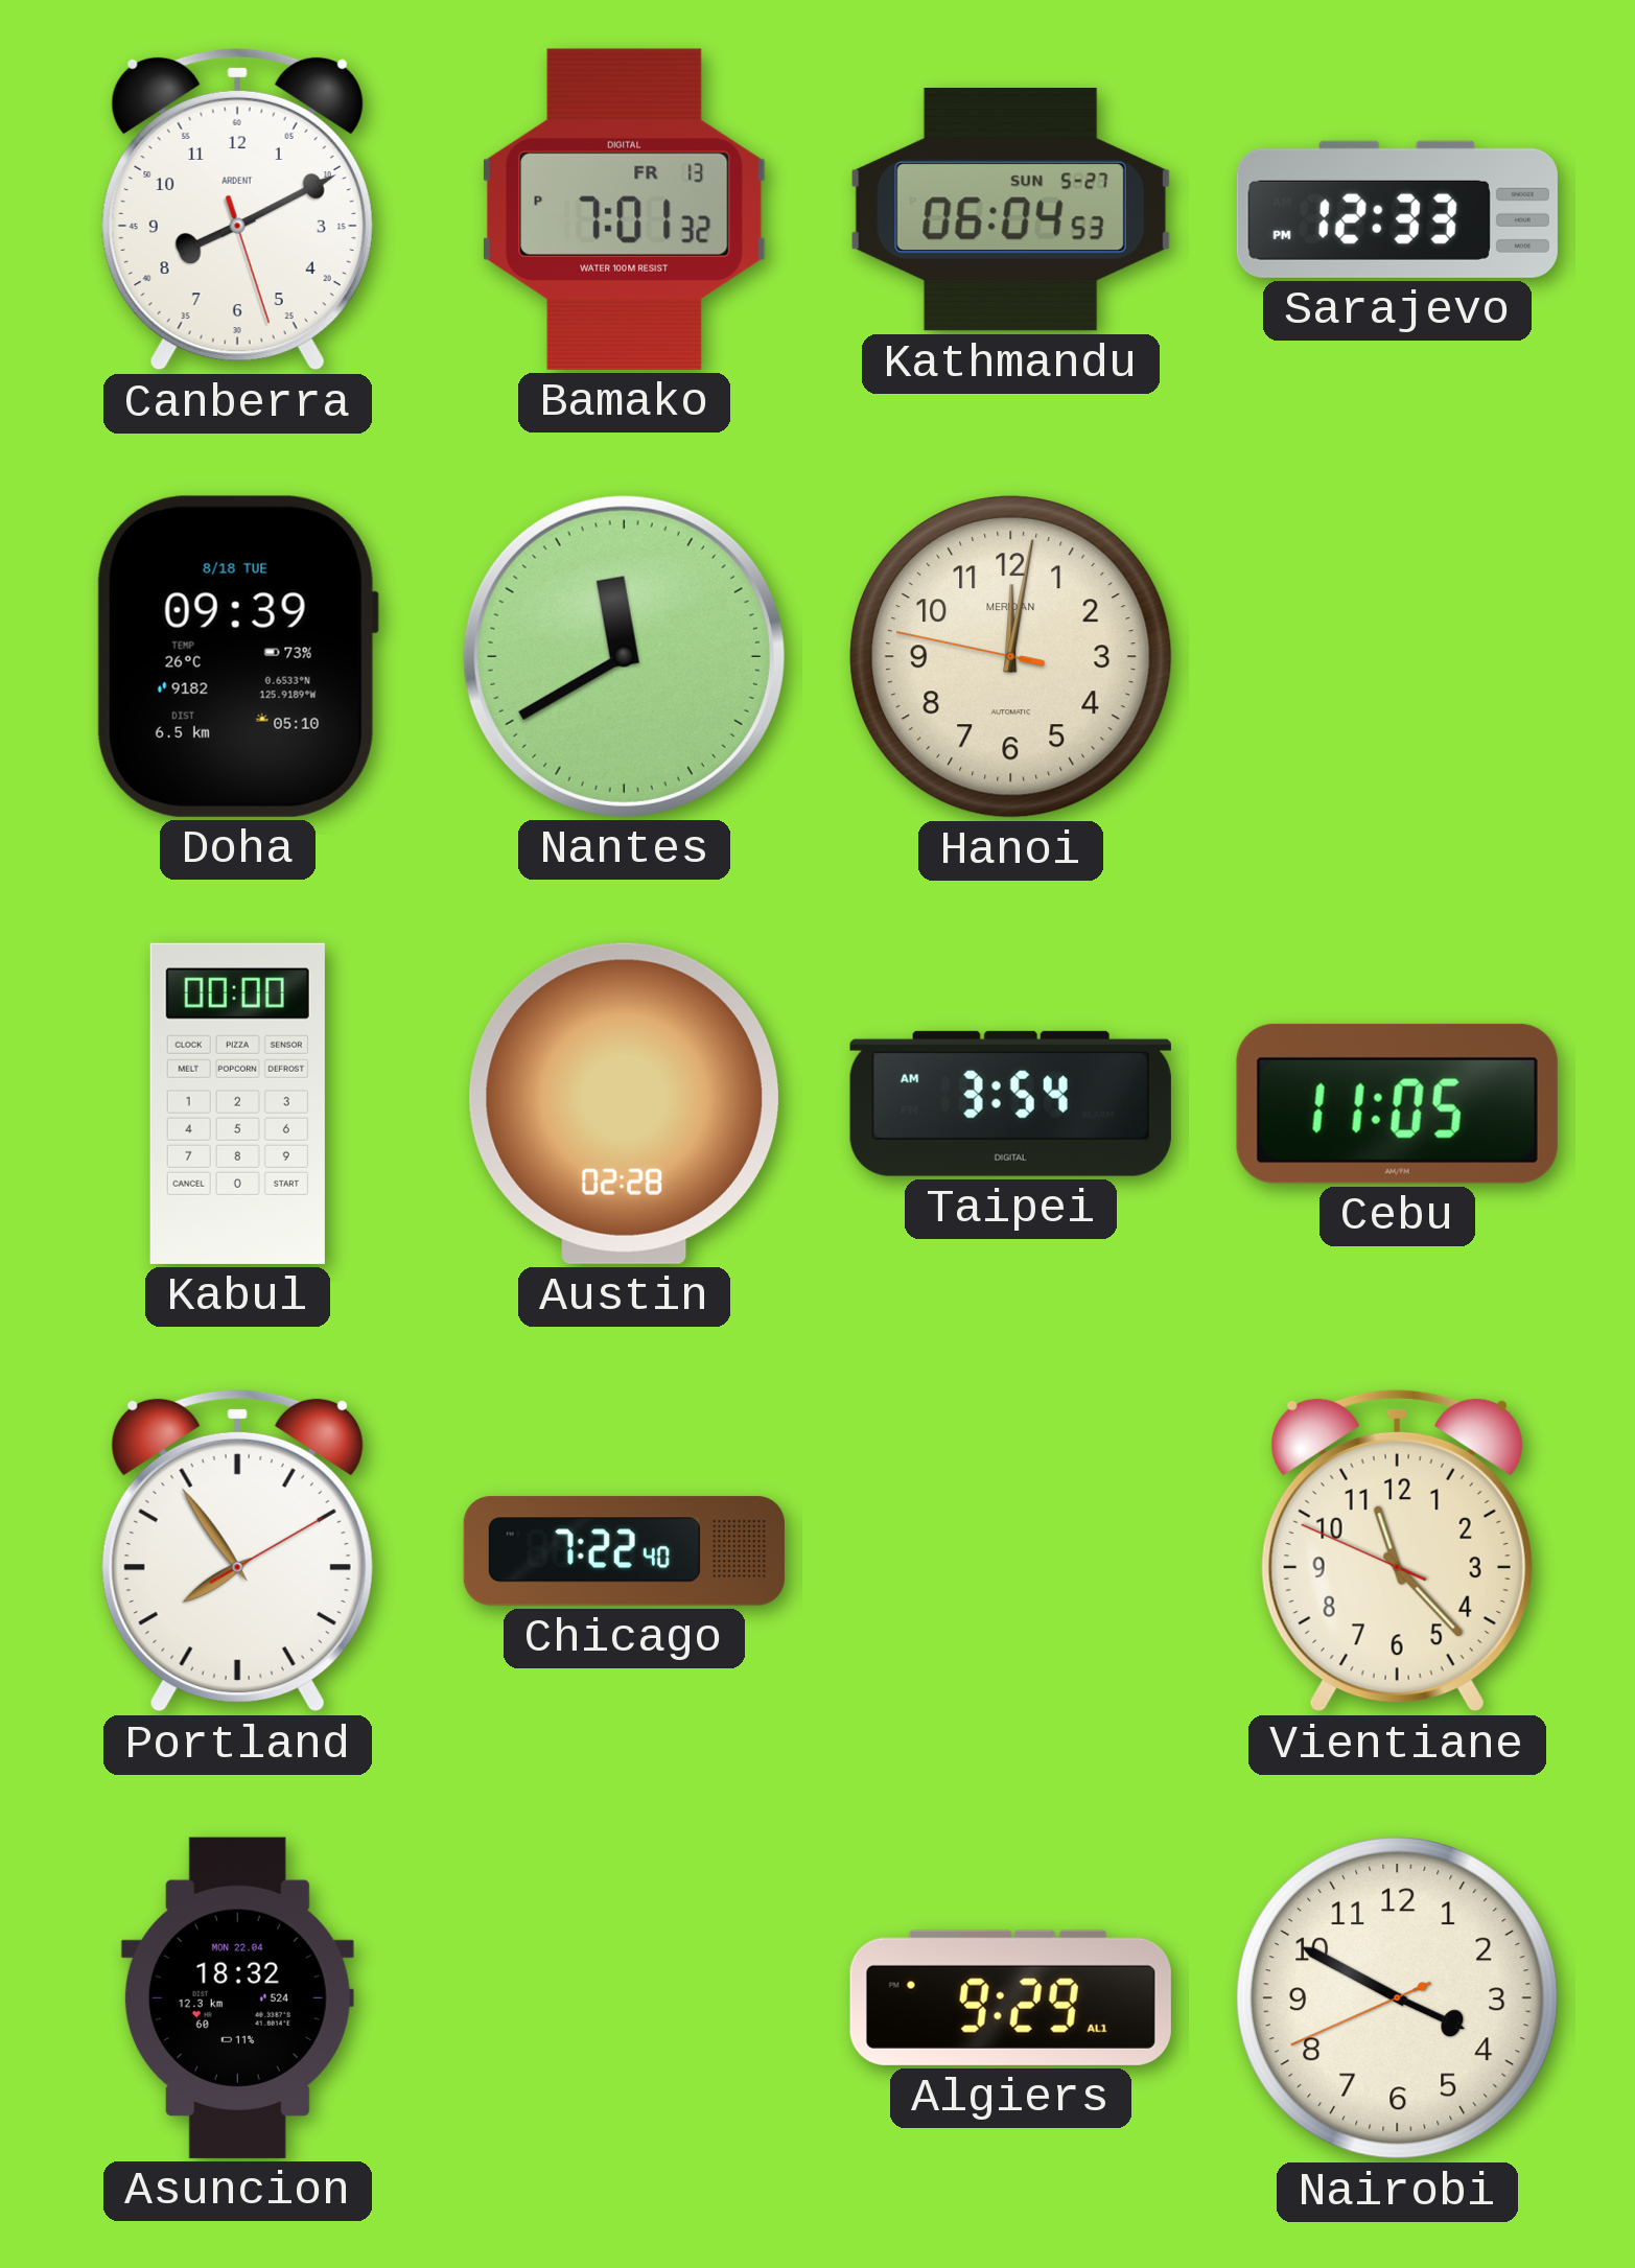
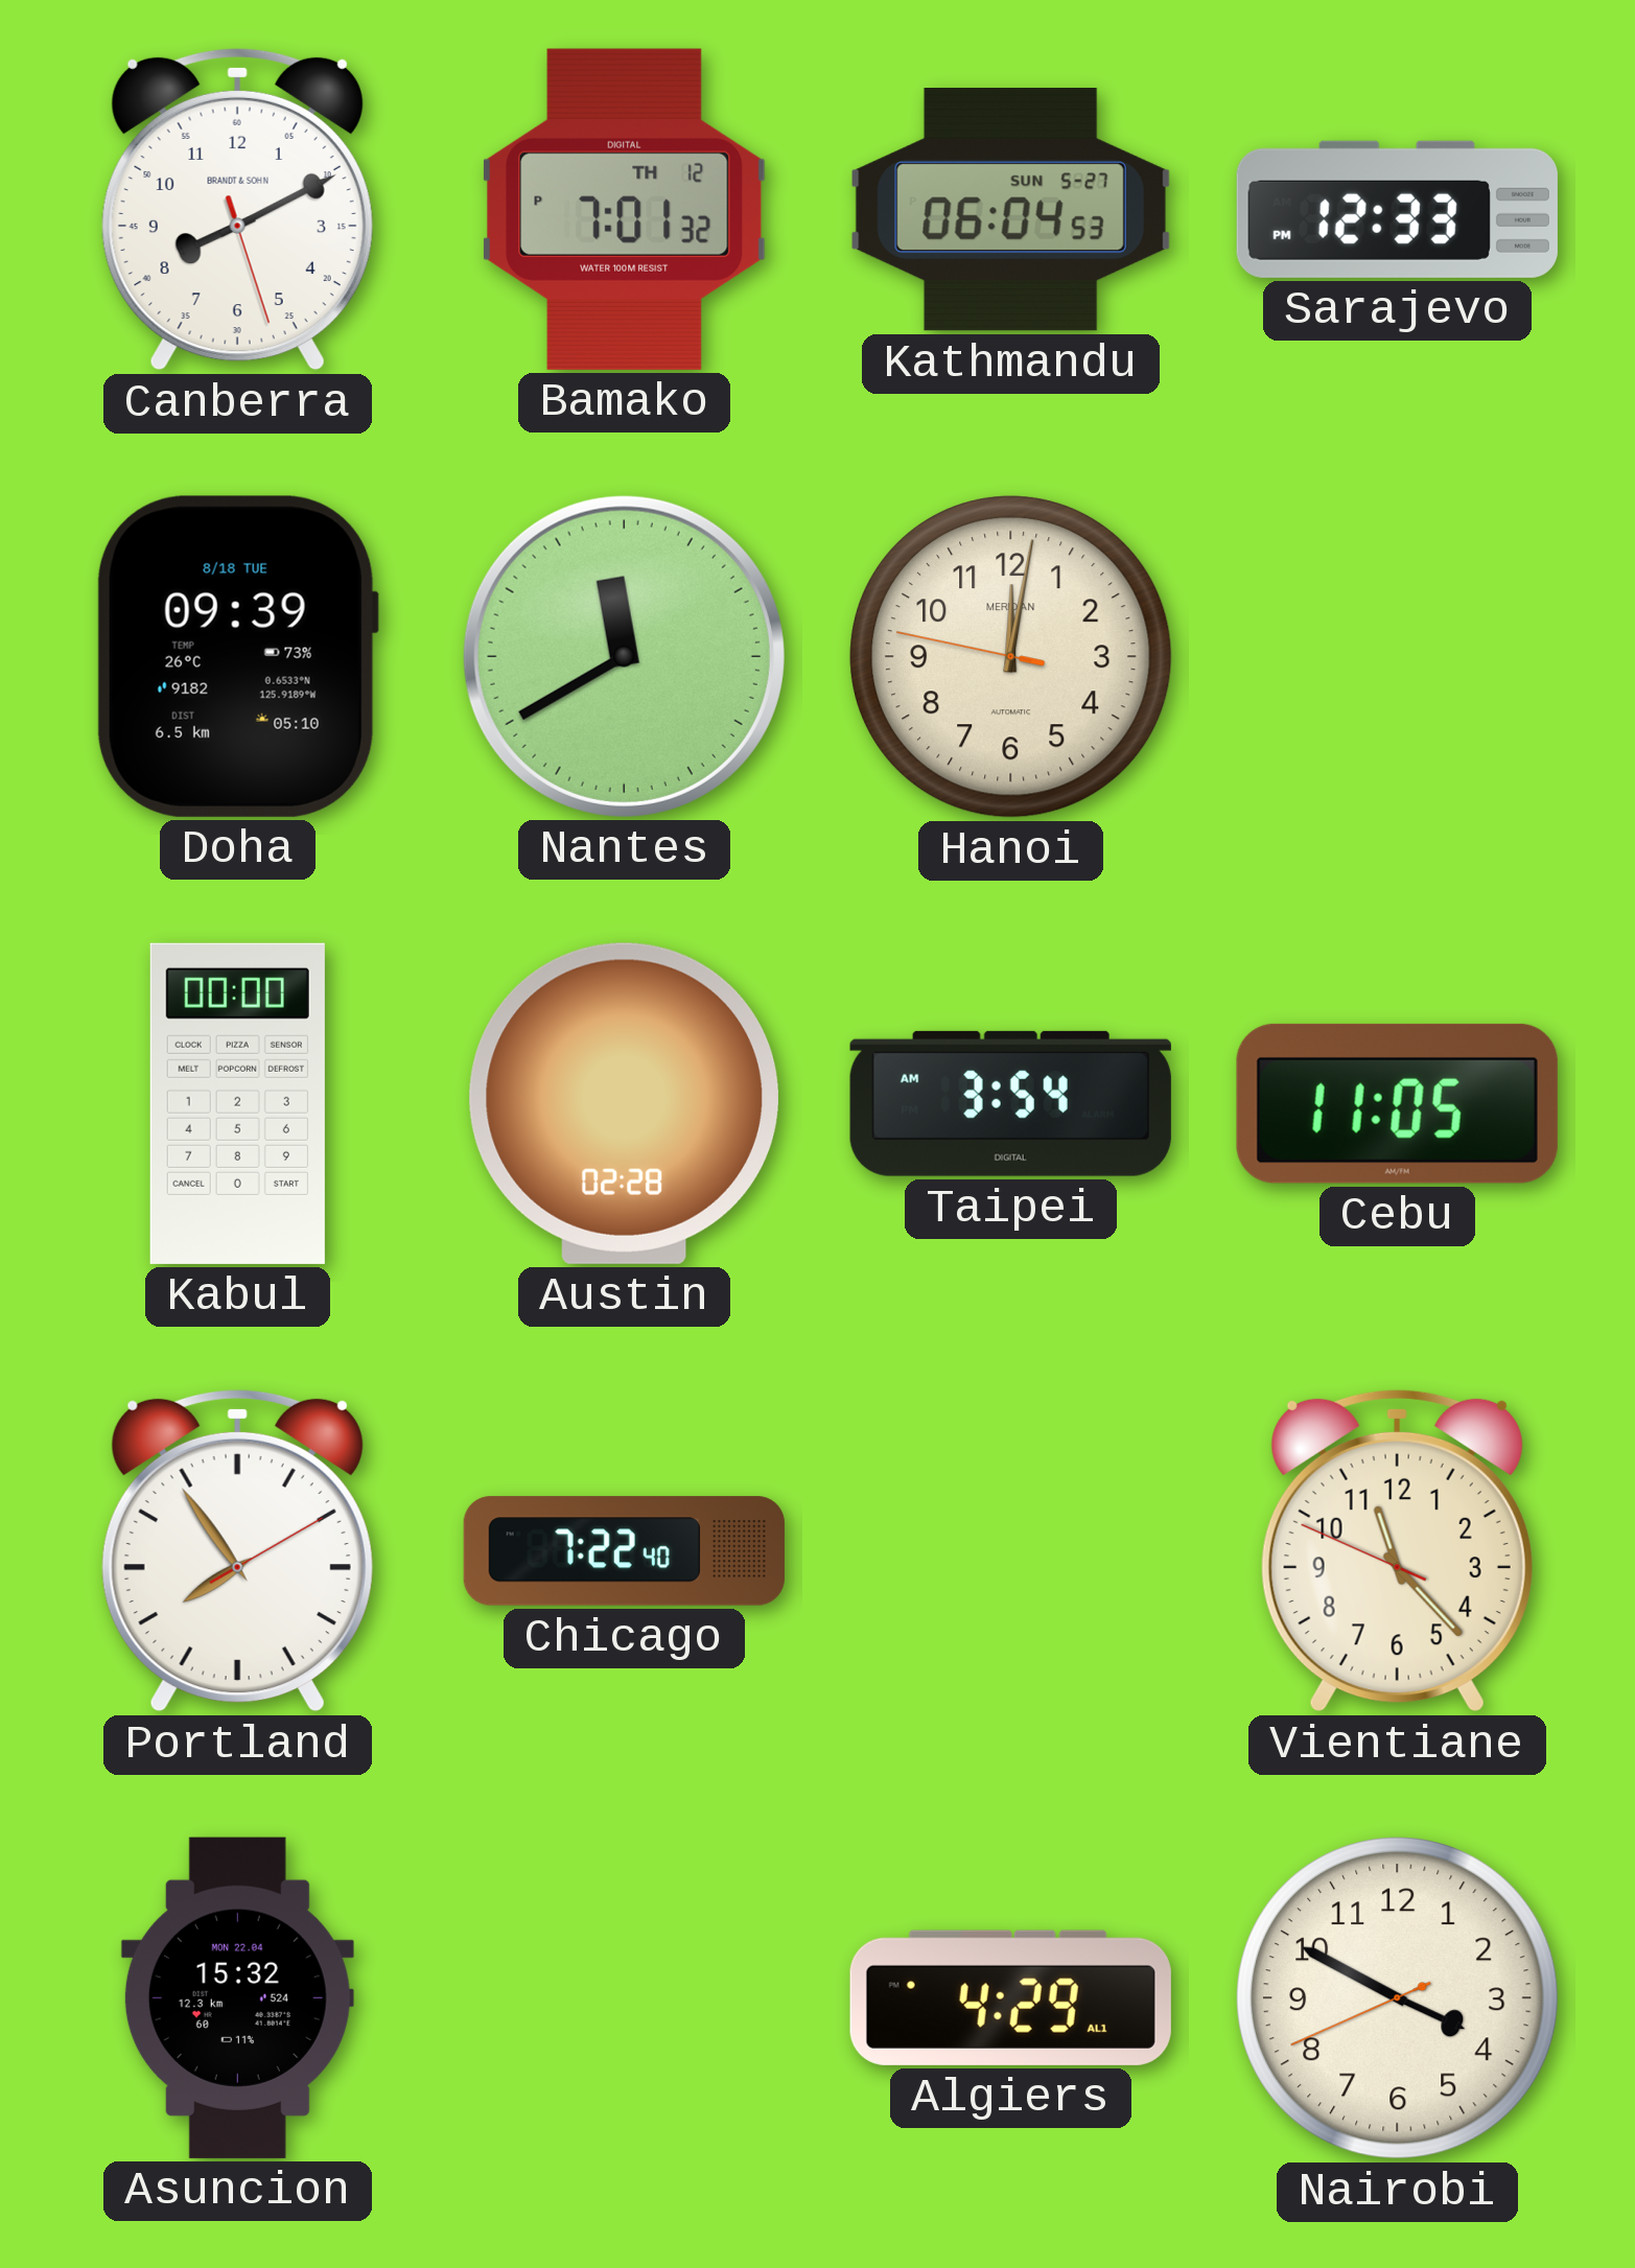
Canberra brand: ARDENT -> BRANDT & SOHN
Bamako date: FR 13 -> TH 12
Asuncion: 18:32 -> 15:32
Algiers: 9:29 -> 4:29
